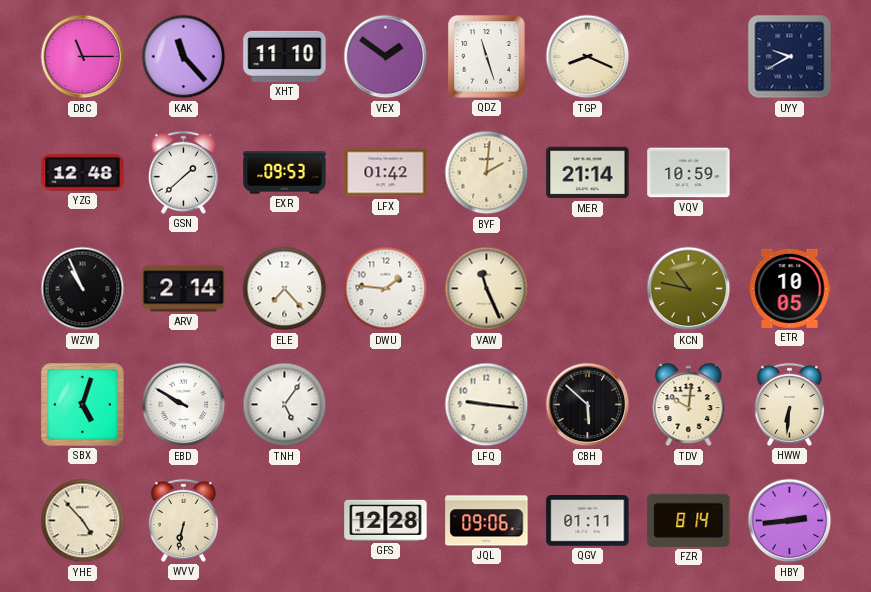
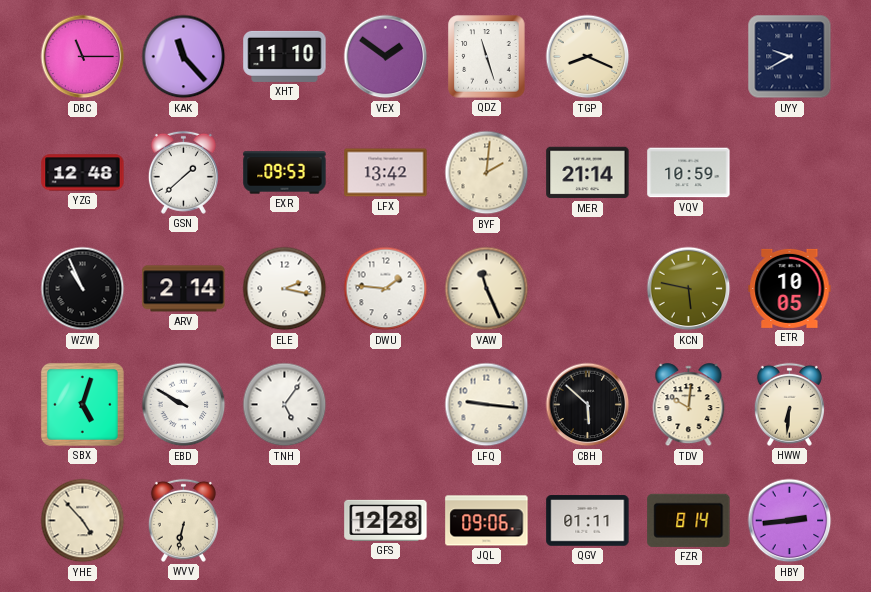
LFX: 01:42 -> 13:42
ELE: 7:23 -> 2:17
KCN: 10:47 -> 5:47
